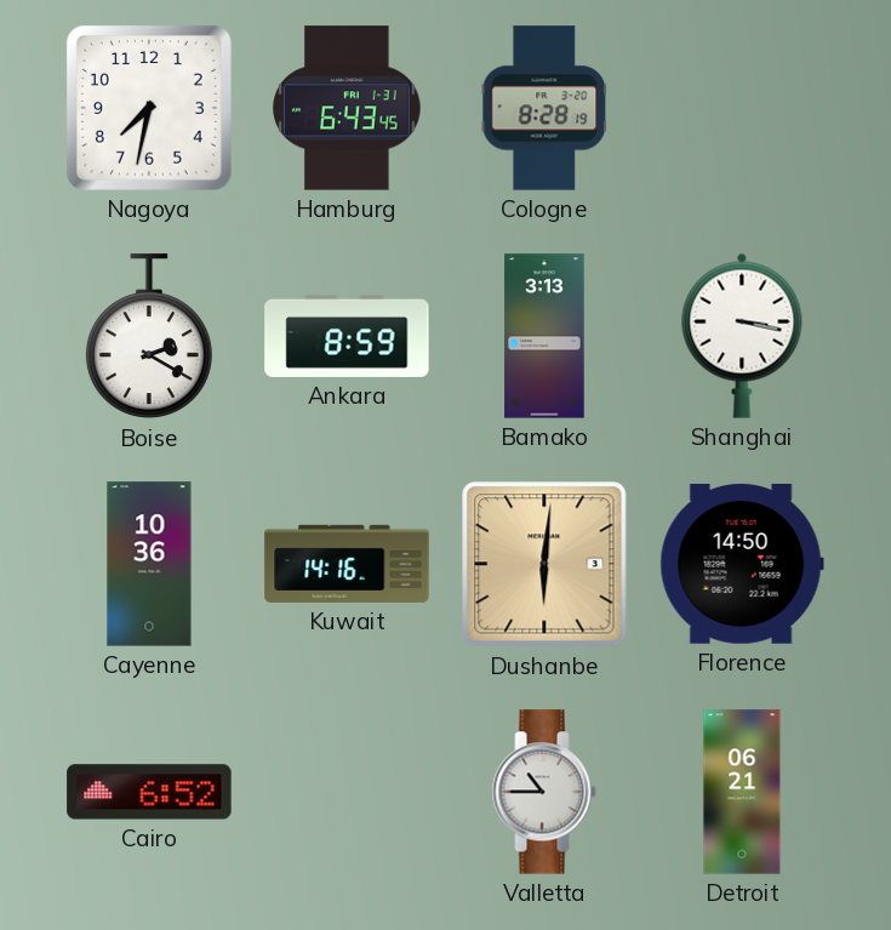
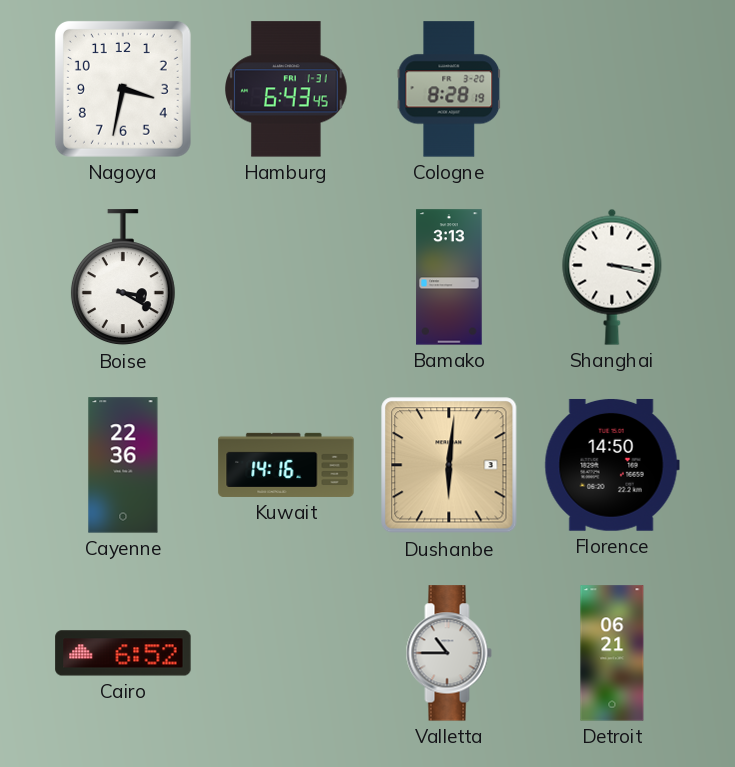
Nagoya: 7:32 -> 3:32
Boise: 2:20 -> 3:20
Ankara: 8:59 -> none
Cayenne: 10:36 -> 22:36
